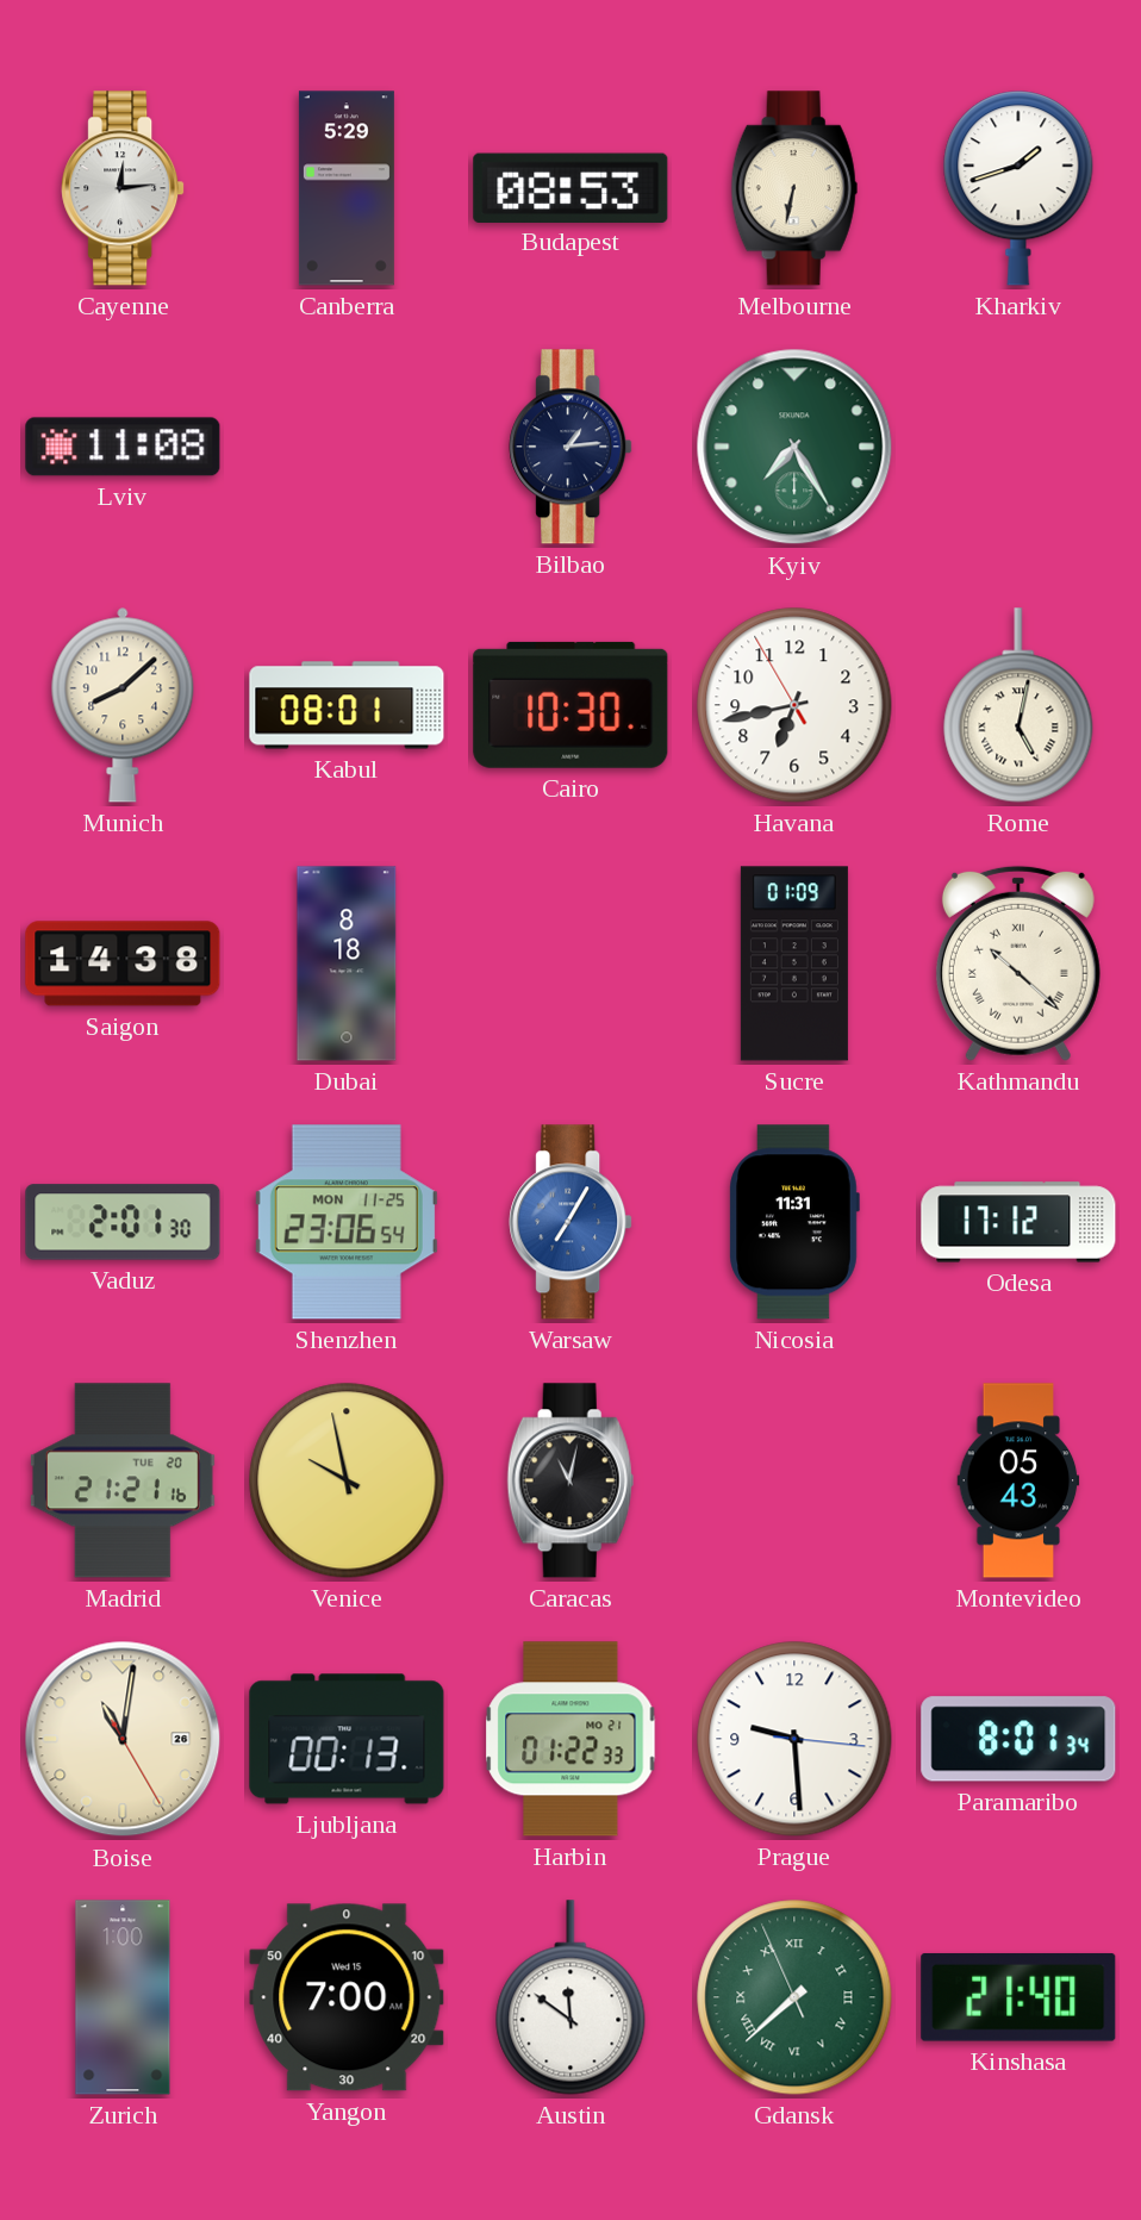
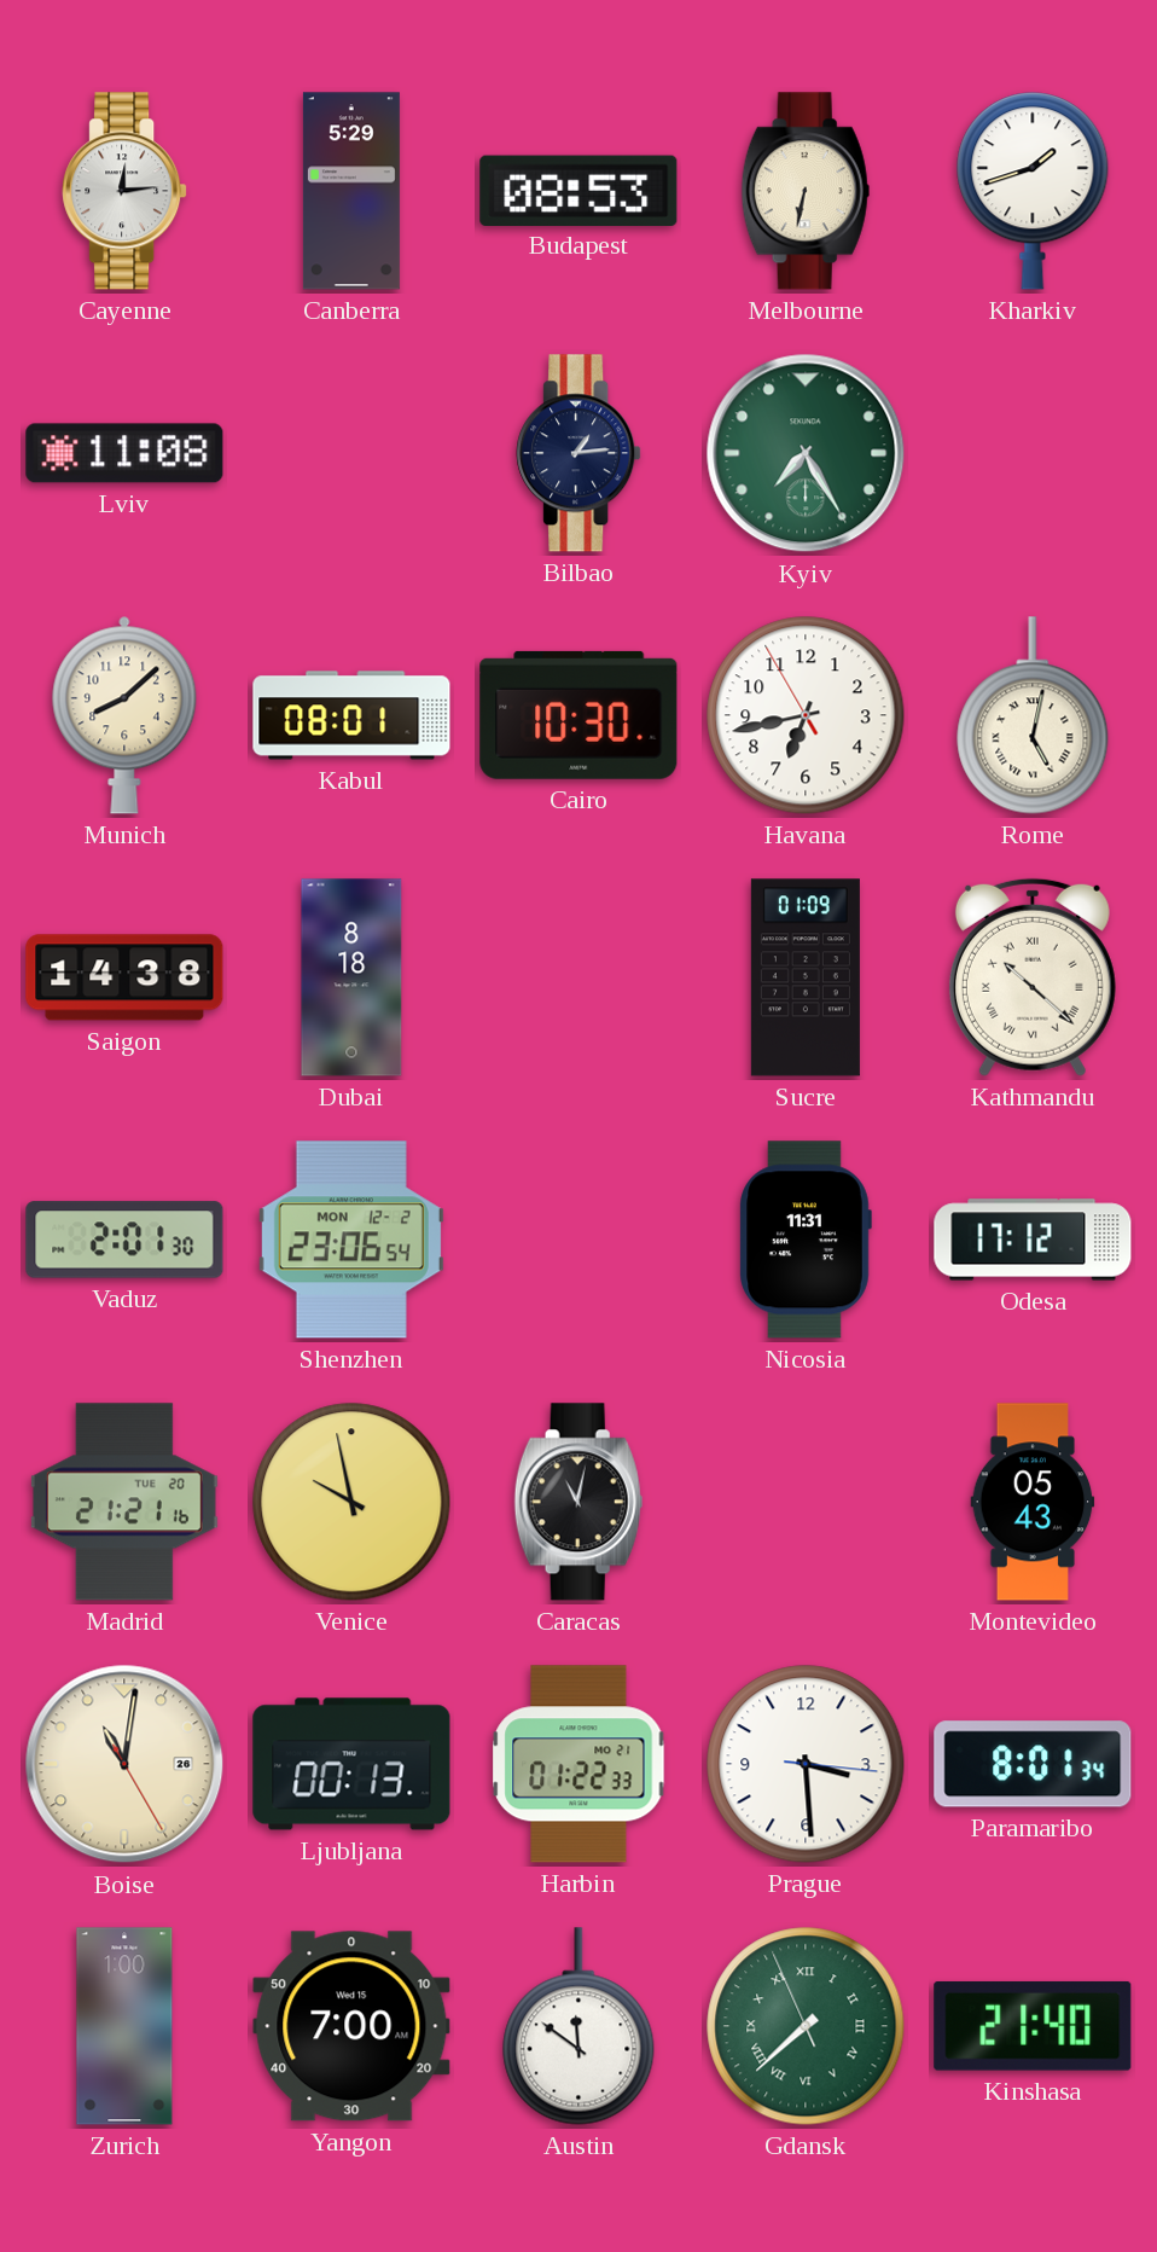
Shenzhen date: MON 11-25 -> MON 12-2
Warsaw: 7:05 -> none
Prague: 9:29 -> 3:29
